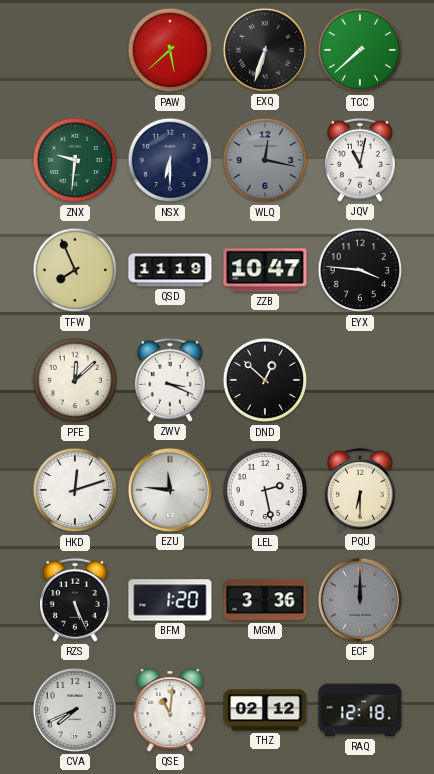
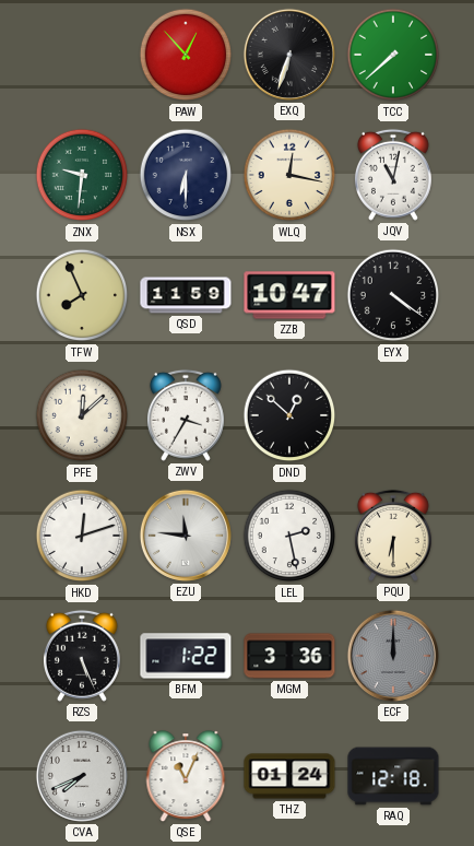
PAW: 5:38 -> 12:53
WLQ dial: grey -> cream
QSD: 11:19 -> 11:59
EYX: 3:46 -> 4:21
ZWV: 3:19 -> 3:35
BFM: 1:20 -> 1:22
QSE: 11:01 -> 11:04
THZ: 02:12 -> 01:24
